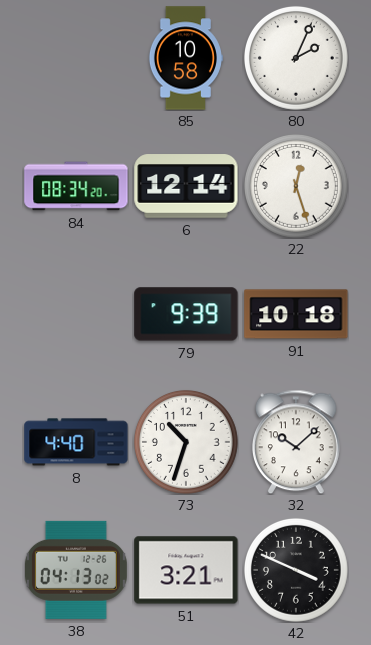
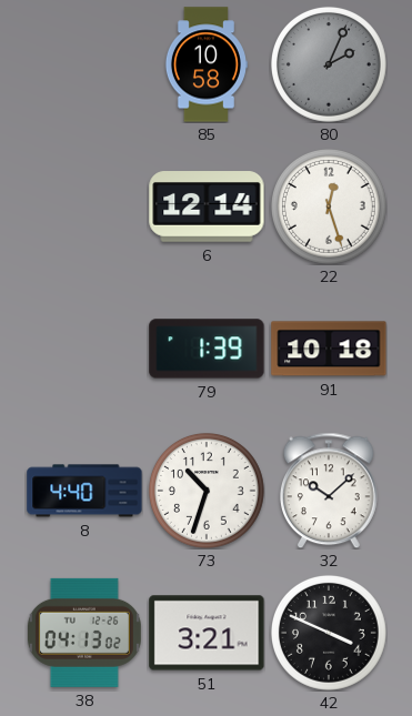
80 dial: white -> grey
84: 08:34 -> none
79: 9:39 -> 1:39
